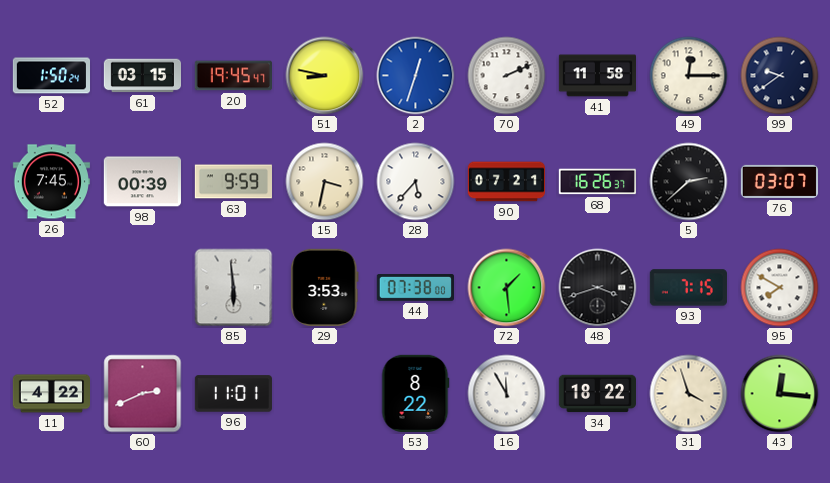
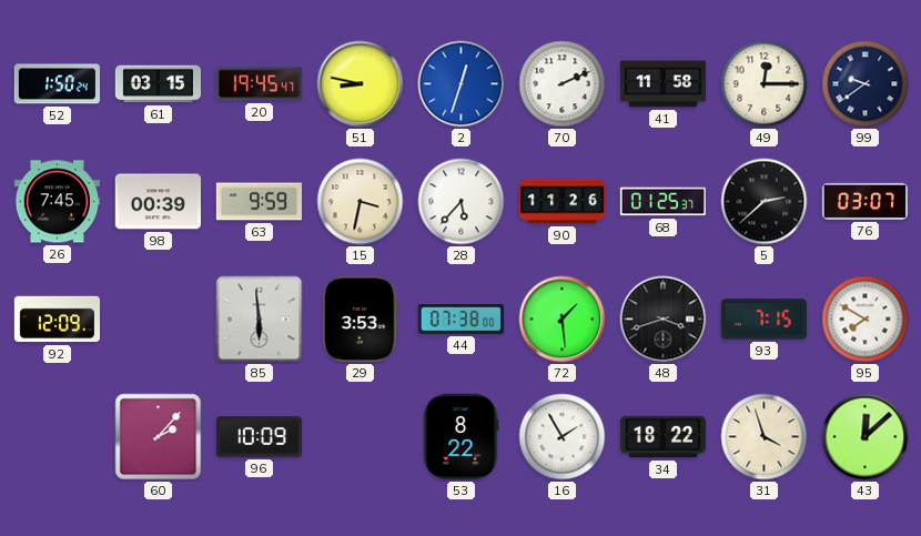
90: 07:21 -> 11:26
68: 16:26 -> 01:25
92: none -> 12:09
11: 4:22 -> none
60: 2:41 -> 2:07
96: 11:01 -> 10:09
16: 11:55 -> 1:55
43: 12:16 -> 12:08
